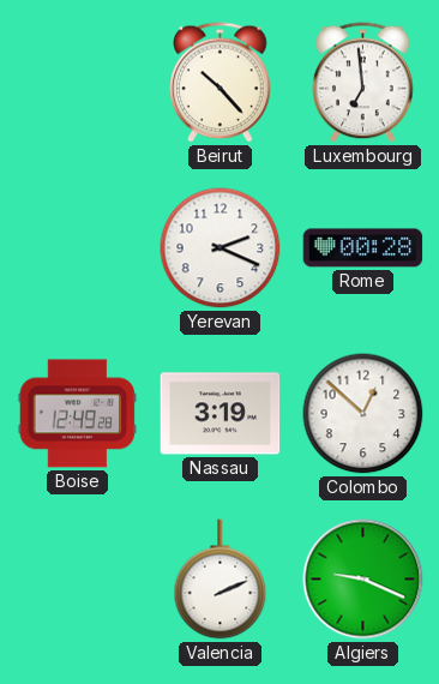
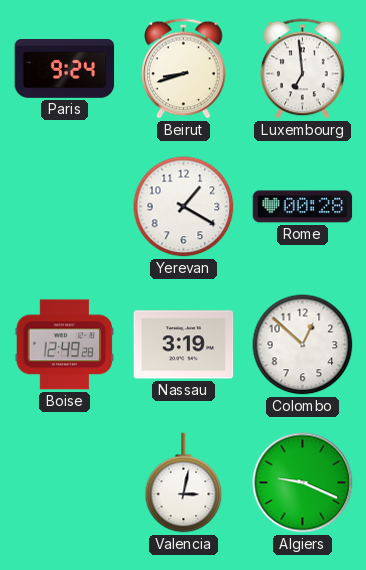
Paris: none -> 9:24
Beirut: 10:23 -> 8:42
Yerevan: 2:19 -> 1:20
Valencia: 2:11 -> 3:02
